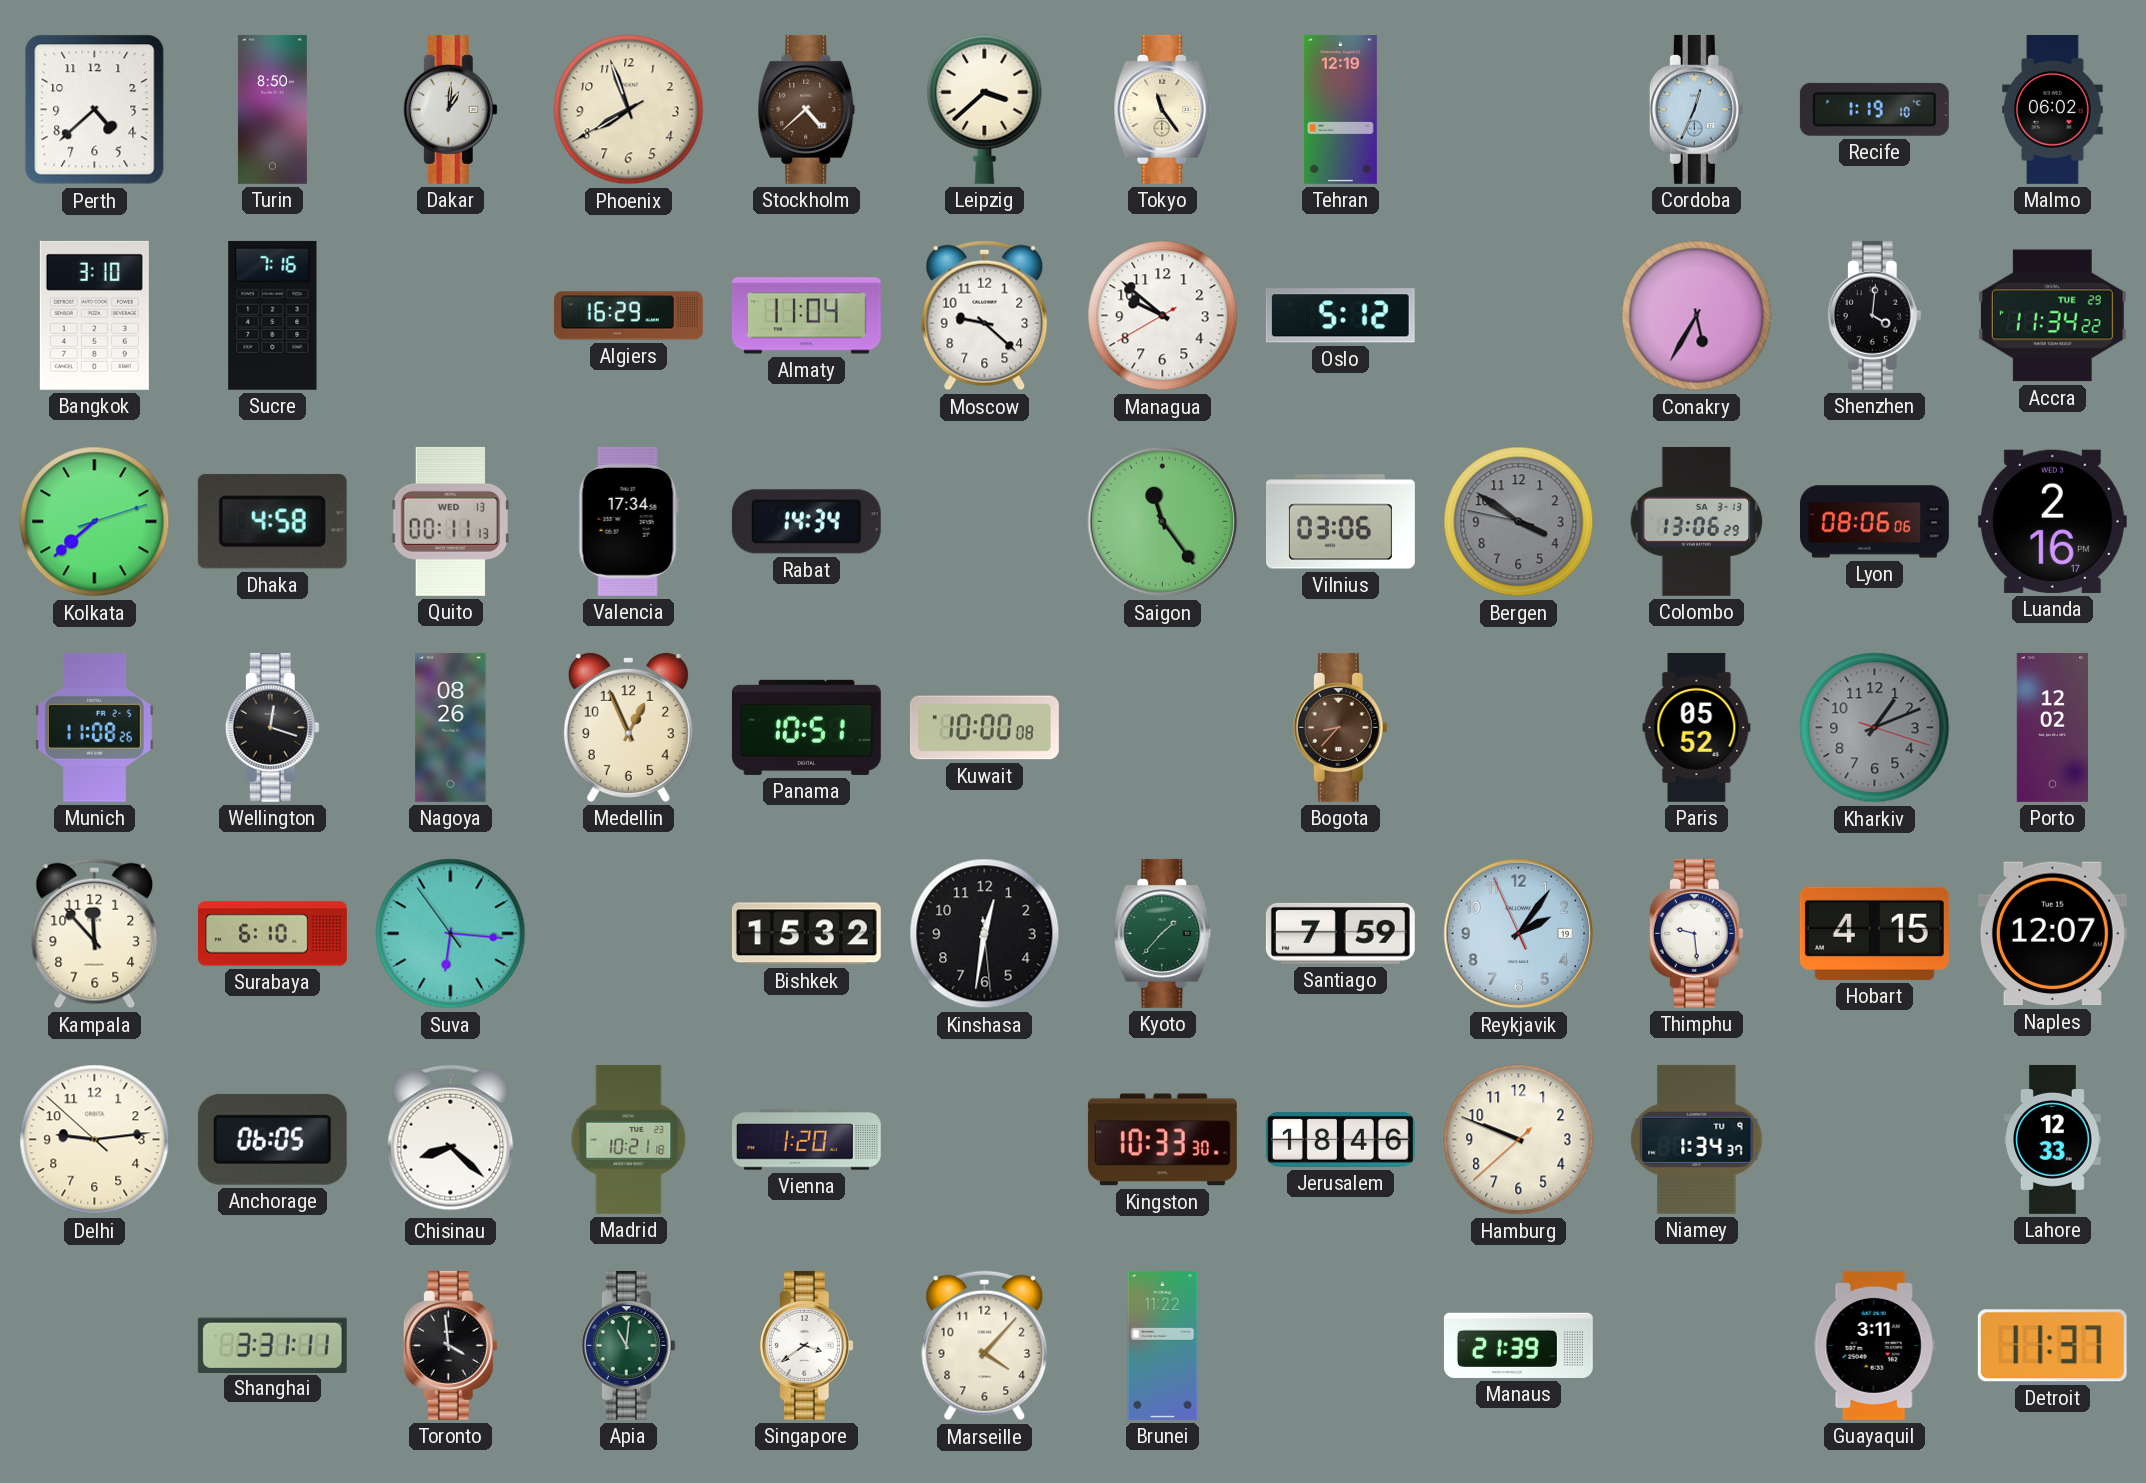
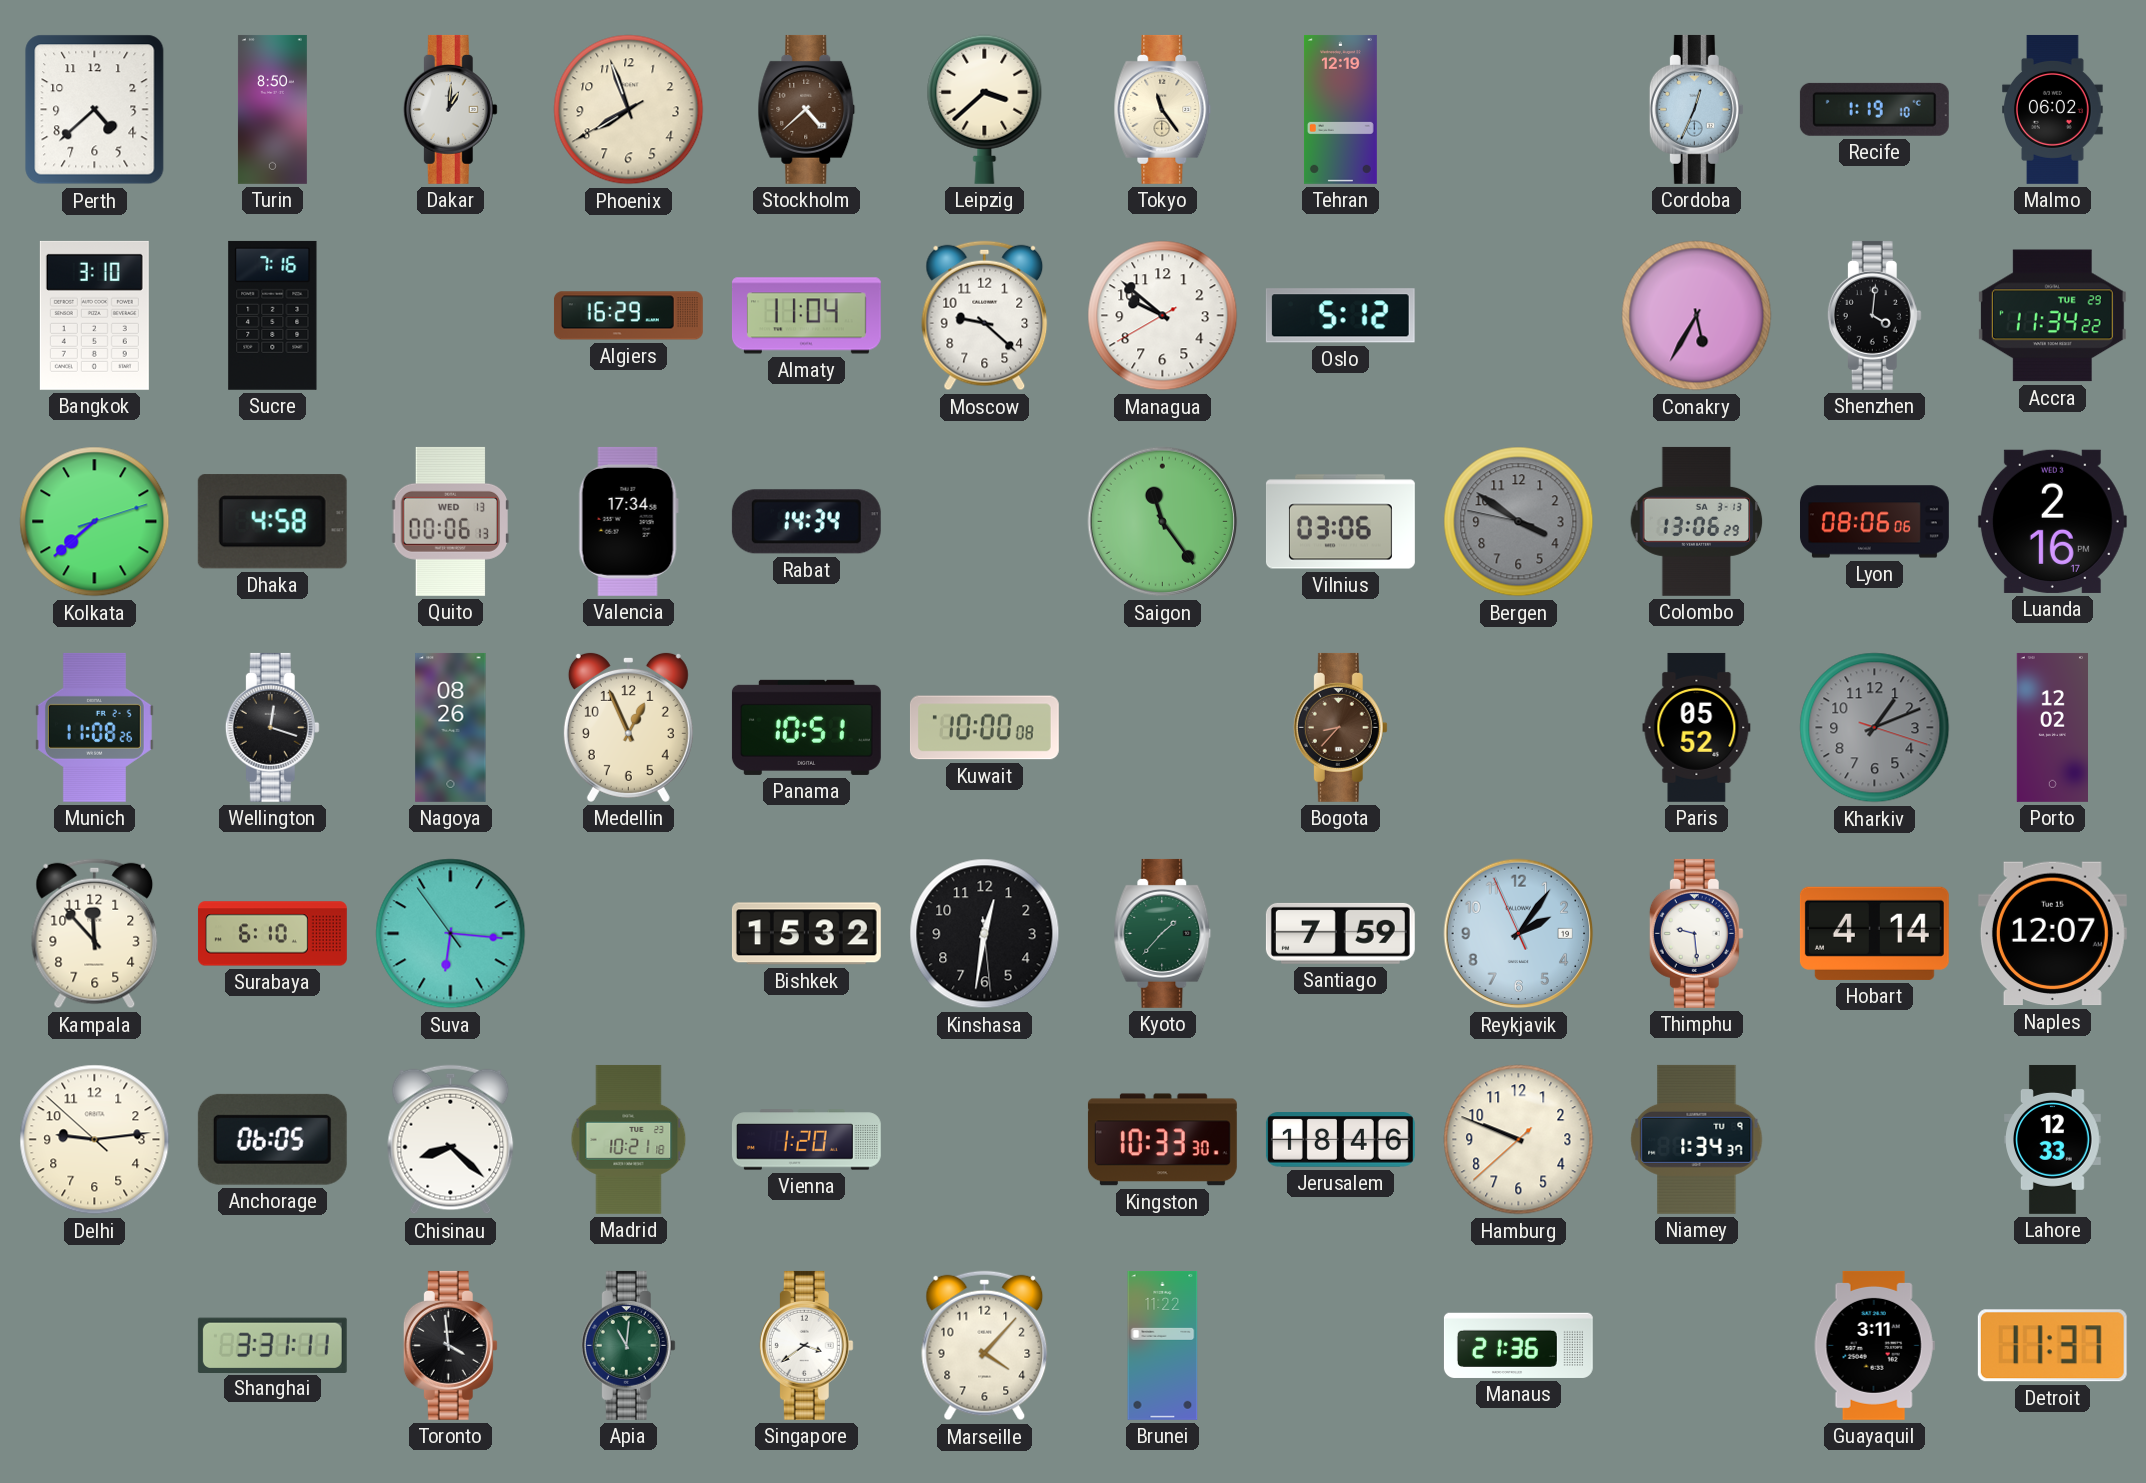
Quito: 00:11 -> 00:06
Hobart: 4:15 -> 4:14
Manaus: 21:39 -> 21:36
